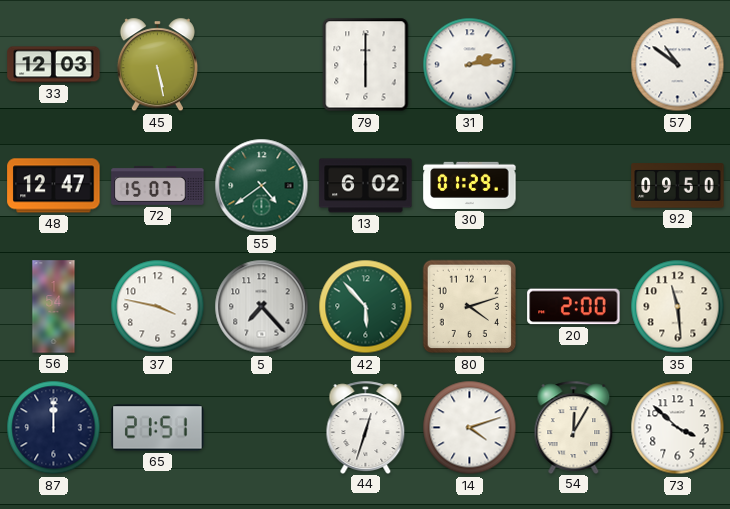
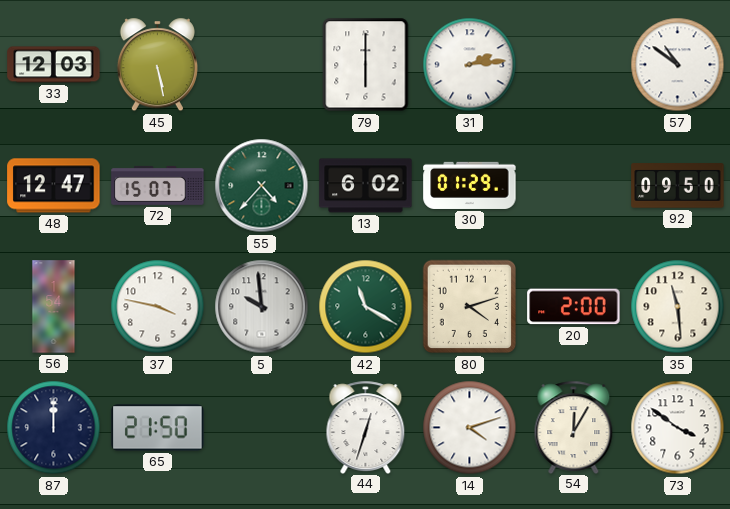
55: 4:39 -> 4:37
5: 7:23 -> 9:59
42: 5:53 -> 11:20
65: 21:51 -> 21:50
73: 3:52 -> 3:51
